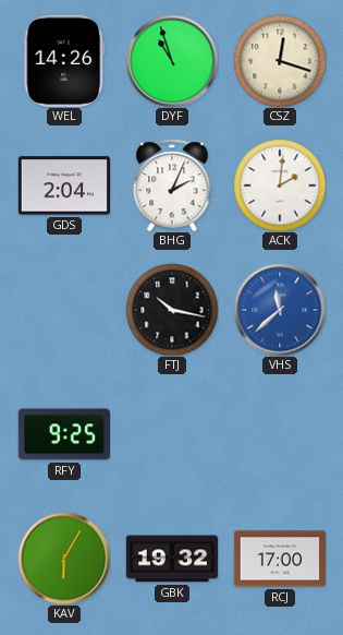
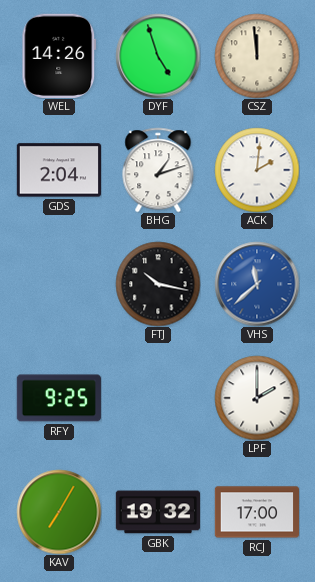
DYF: 10:57 -> 4:57
CSZ: 12:18 -> 11:59
BHG: 2:04 -> 1:12
LPF: none -> 2:00
KAV: 6:05 -> 7:05
